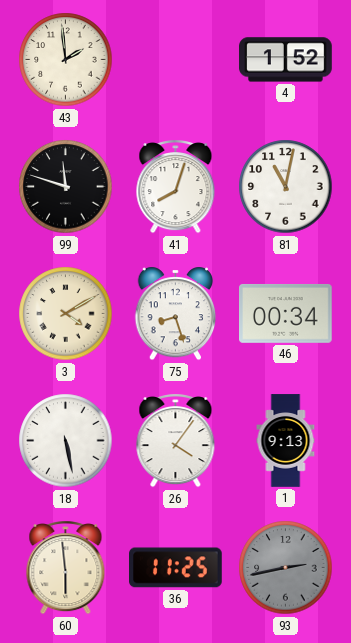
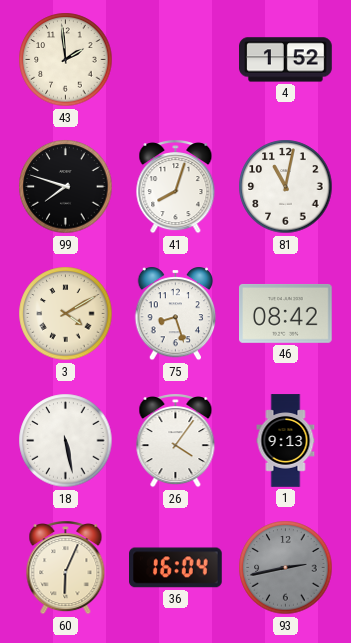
99: 11:48 -> 7:48
46: 00:34 -> 08:42
60: 5:59 -> 6:04
36: 11:25 -> 16:04
